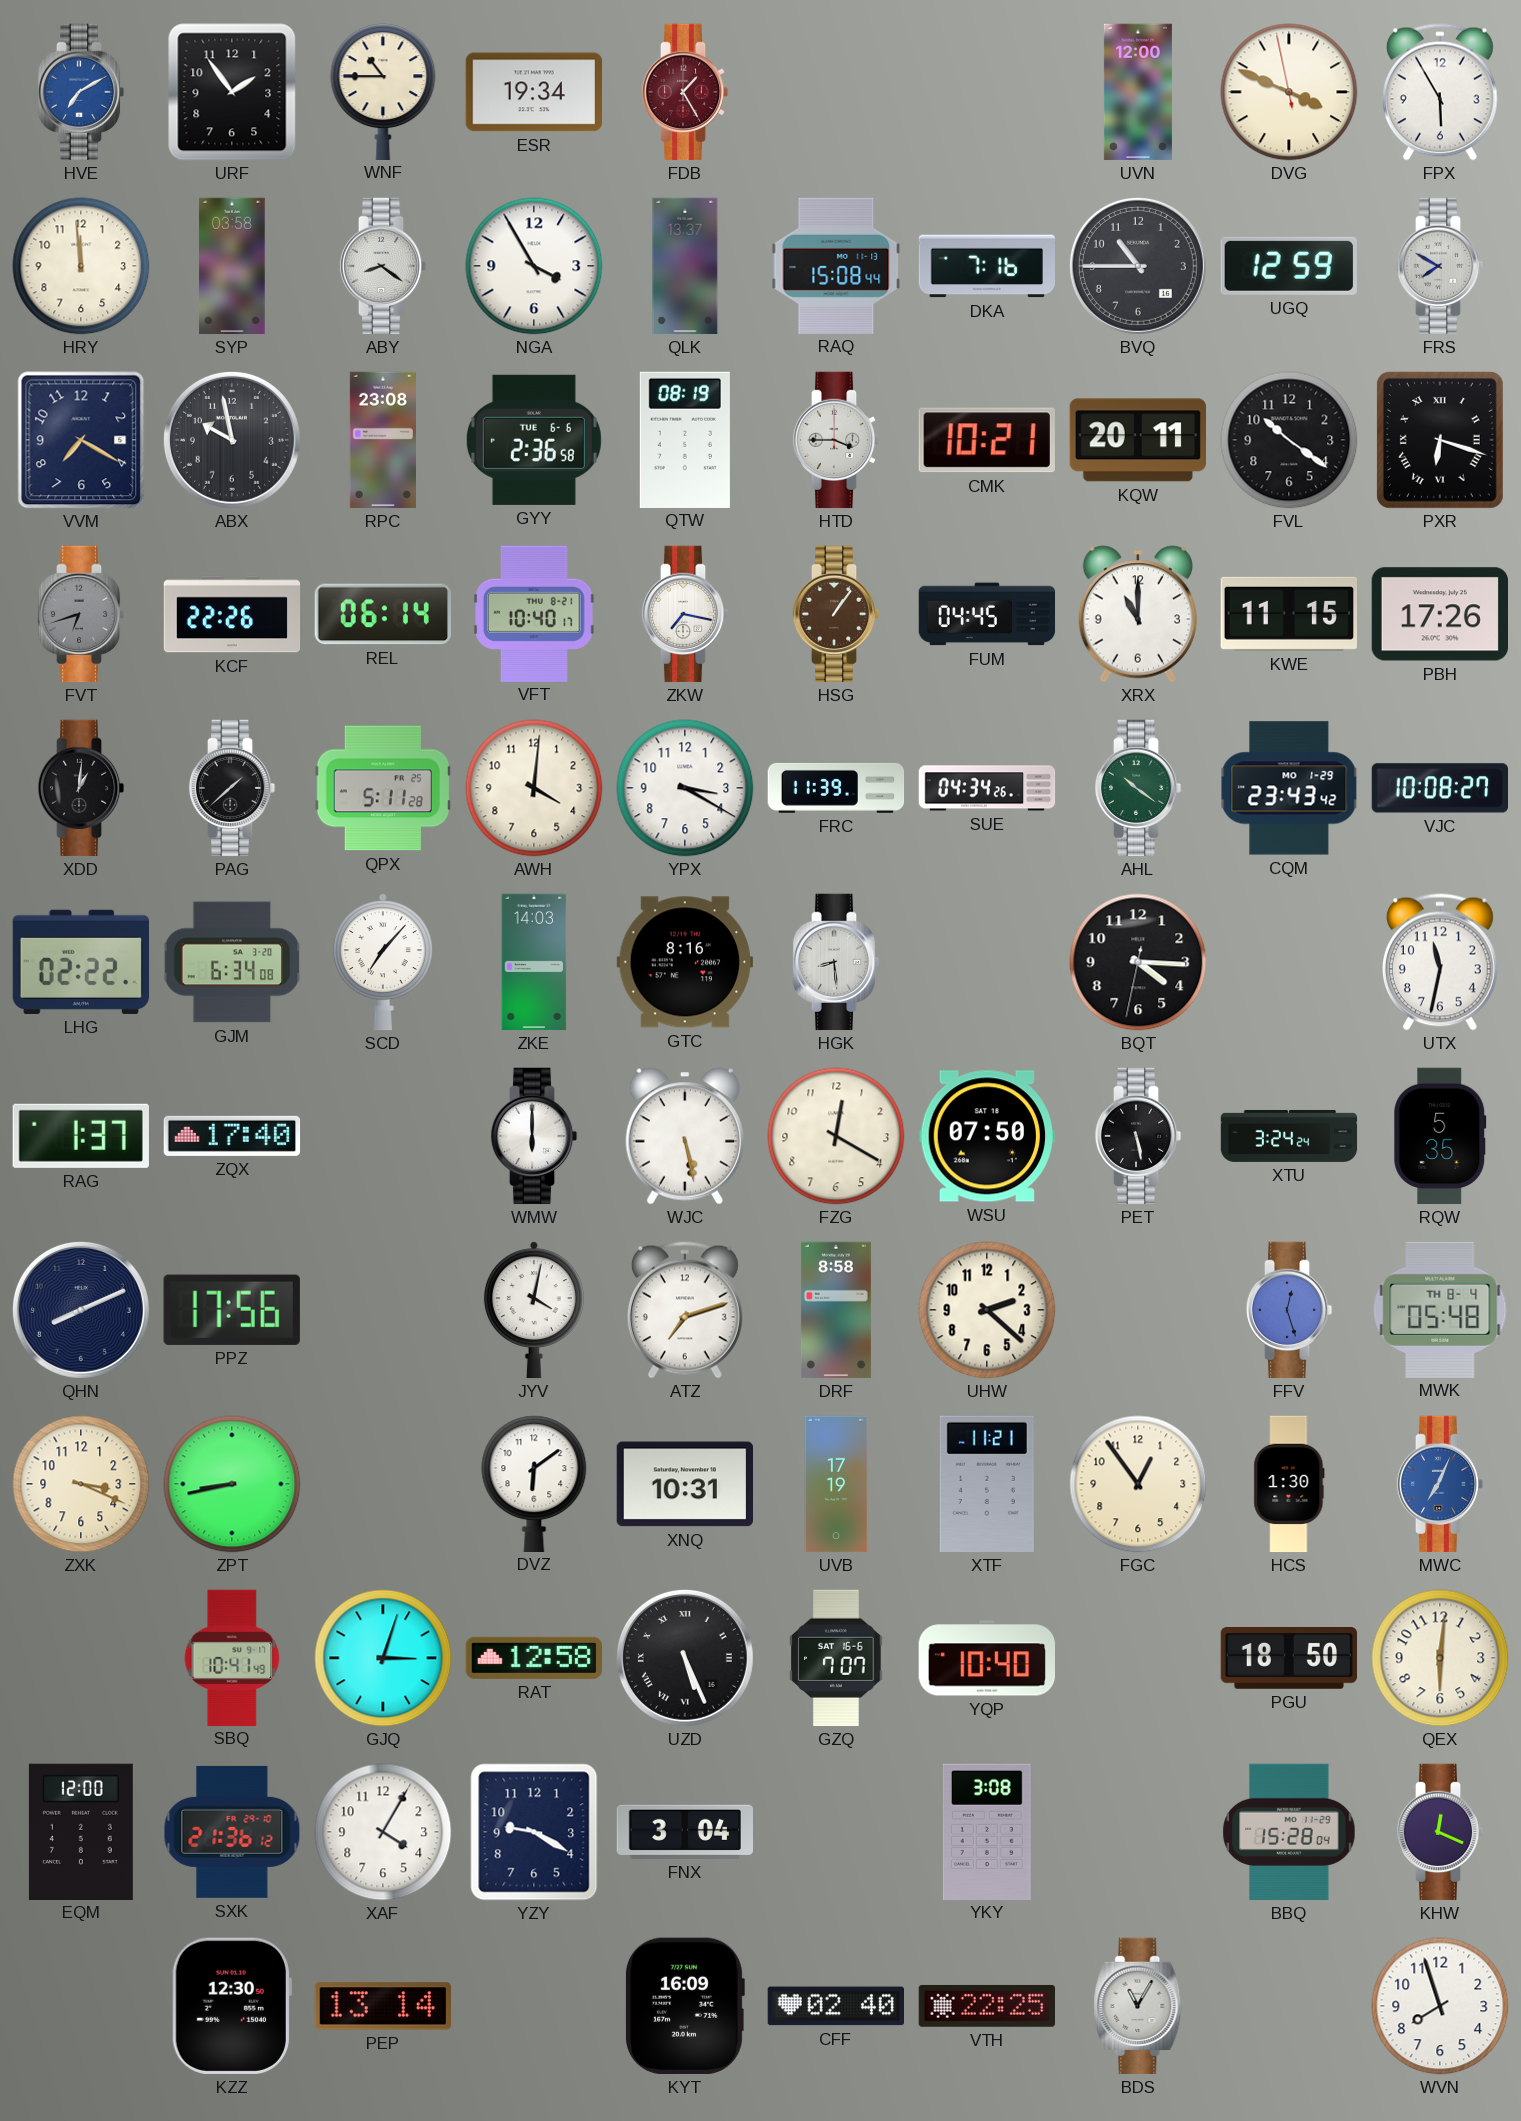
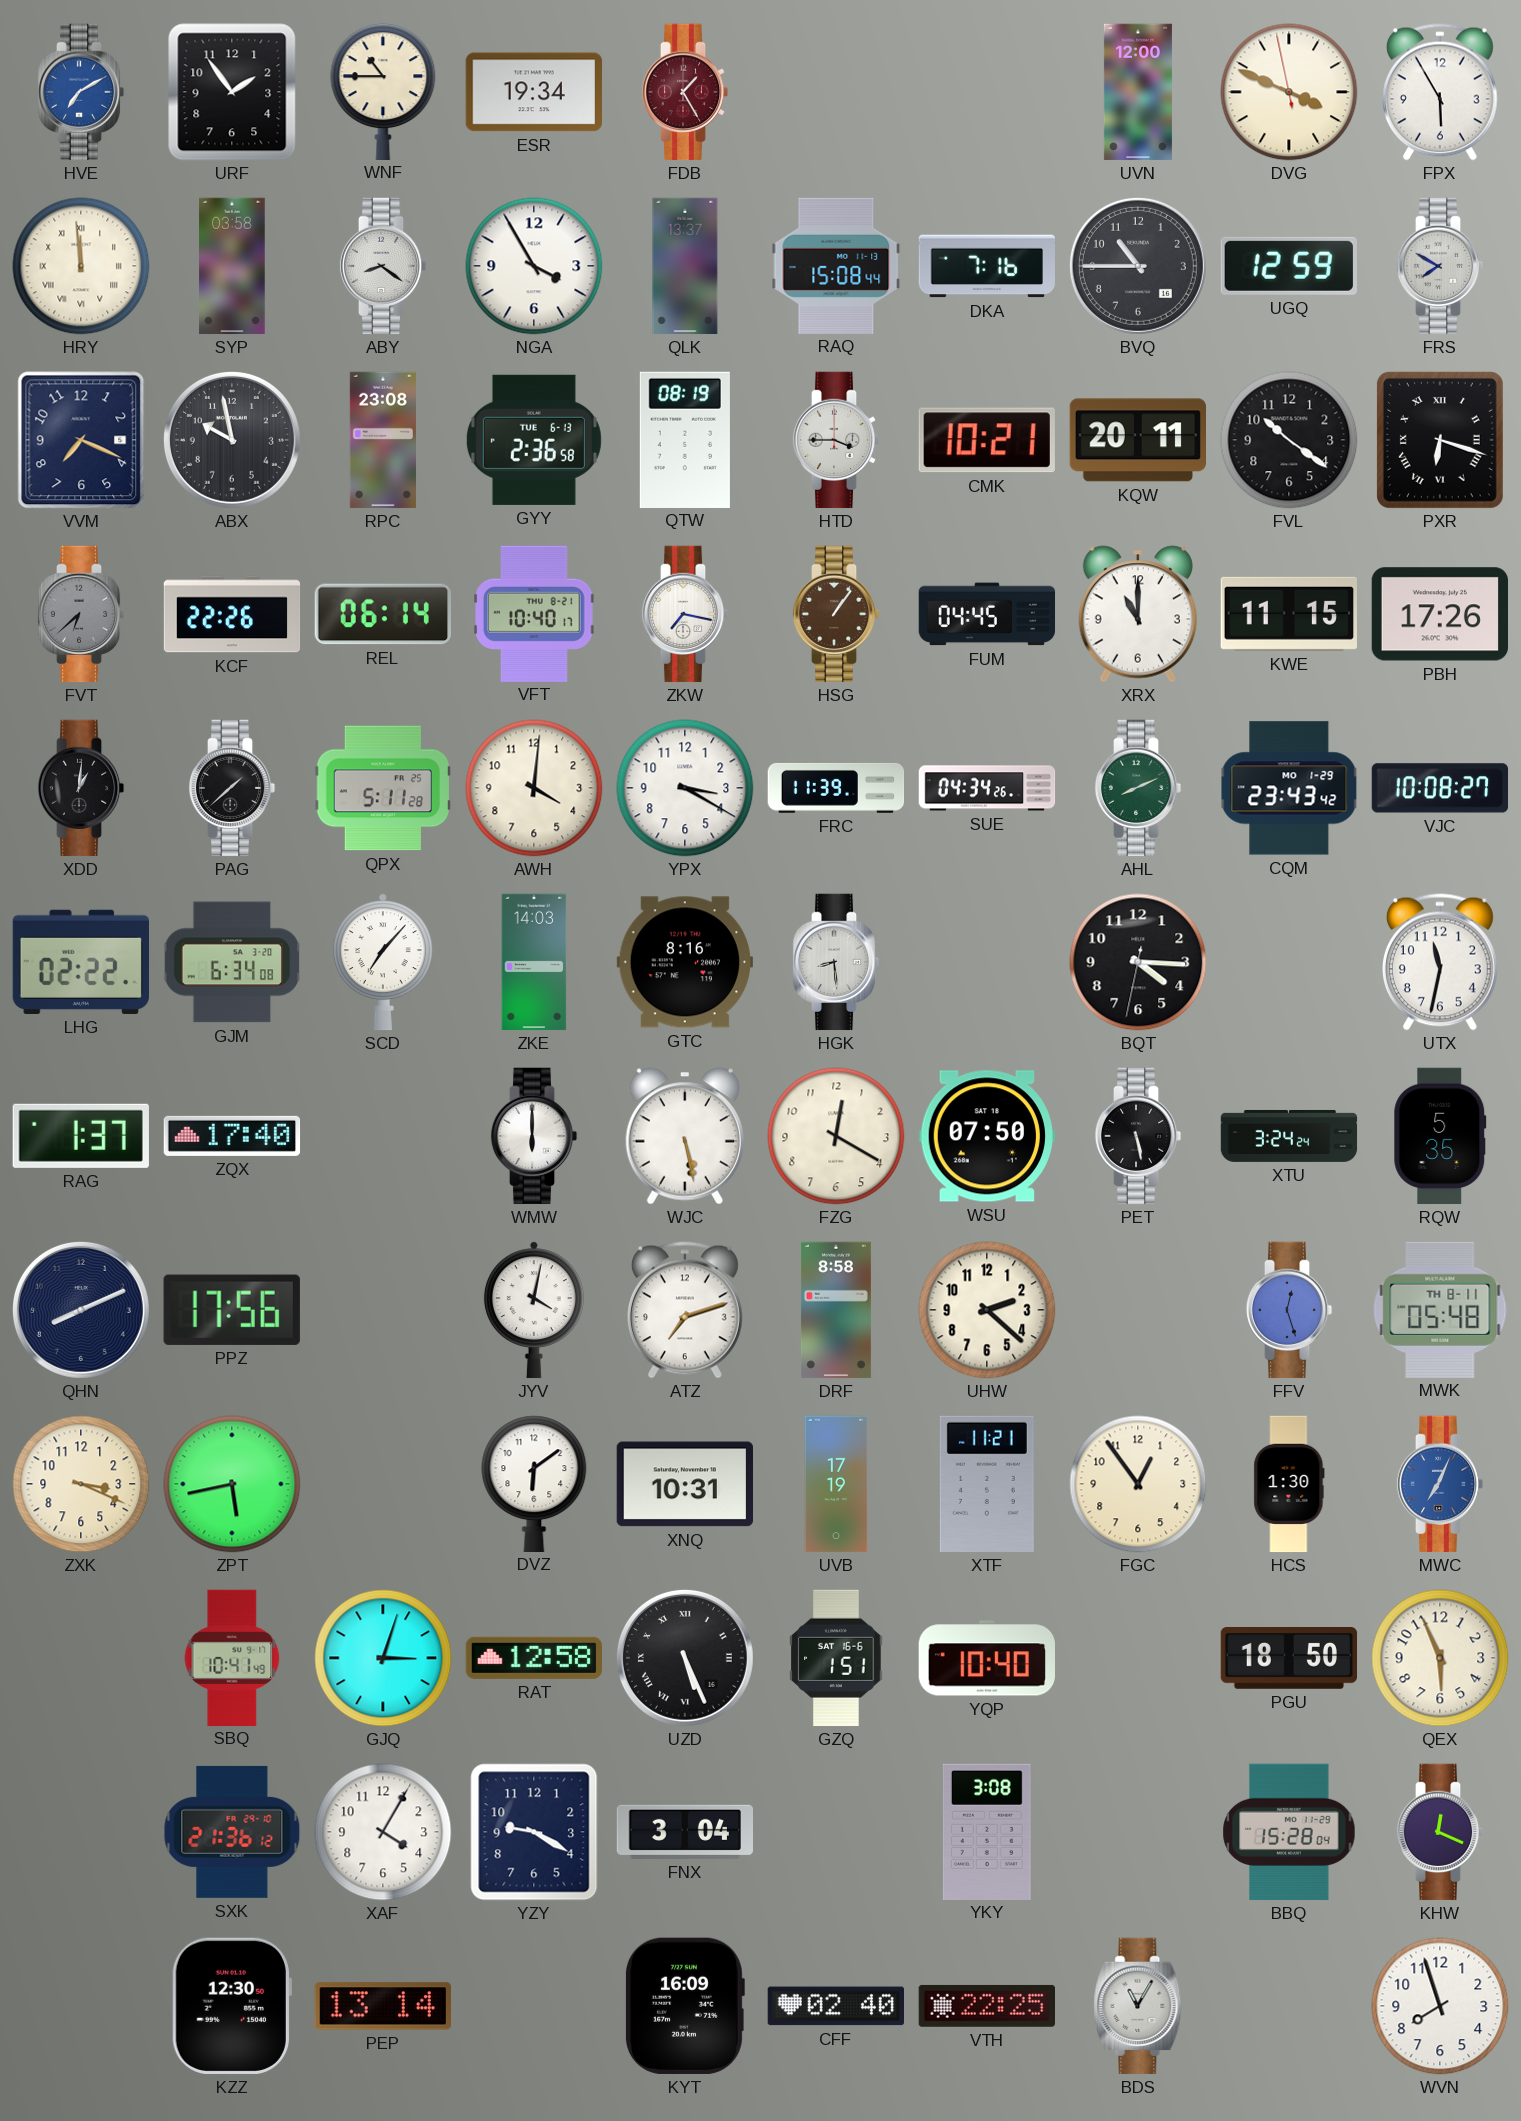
HRY numerals: Arabic -> Roman
VVM: 7:20 -> 7:19
GYY date: TUE 6-6 -> TUE 6-13
FVT: 6:42 -> 6:38
AHL: 10:21 -> 8:11
MWK date: TH 8-4 -> TH 8-11
ZPT: 8:43 -> 5:43
GZQ: 7:07 -> 1:51
QEX: 6:01 -> 5:56
EQM: 12:00 -> none
